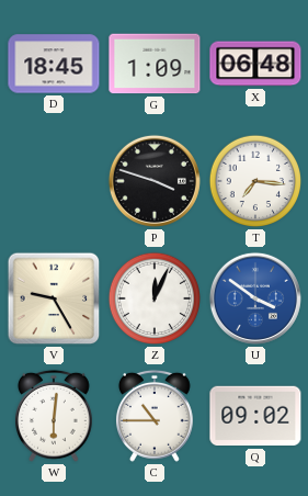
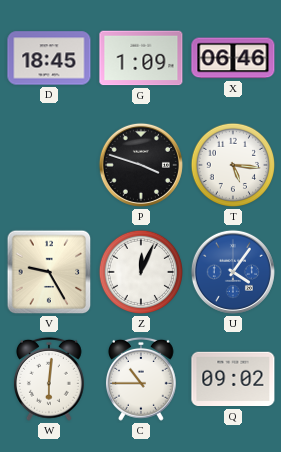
X: 06:48 -> 06:46
T: 7:16 -> 5:16
U: 3:51 -> 4:06
